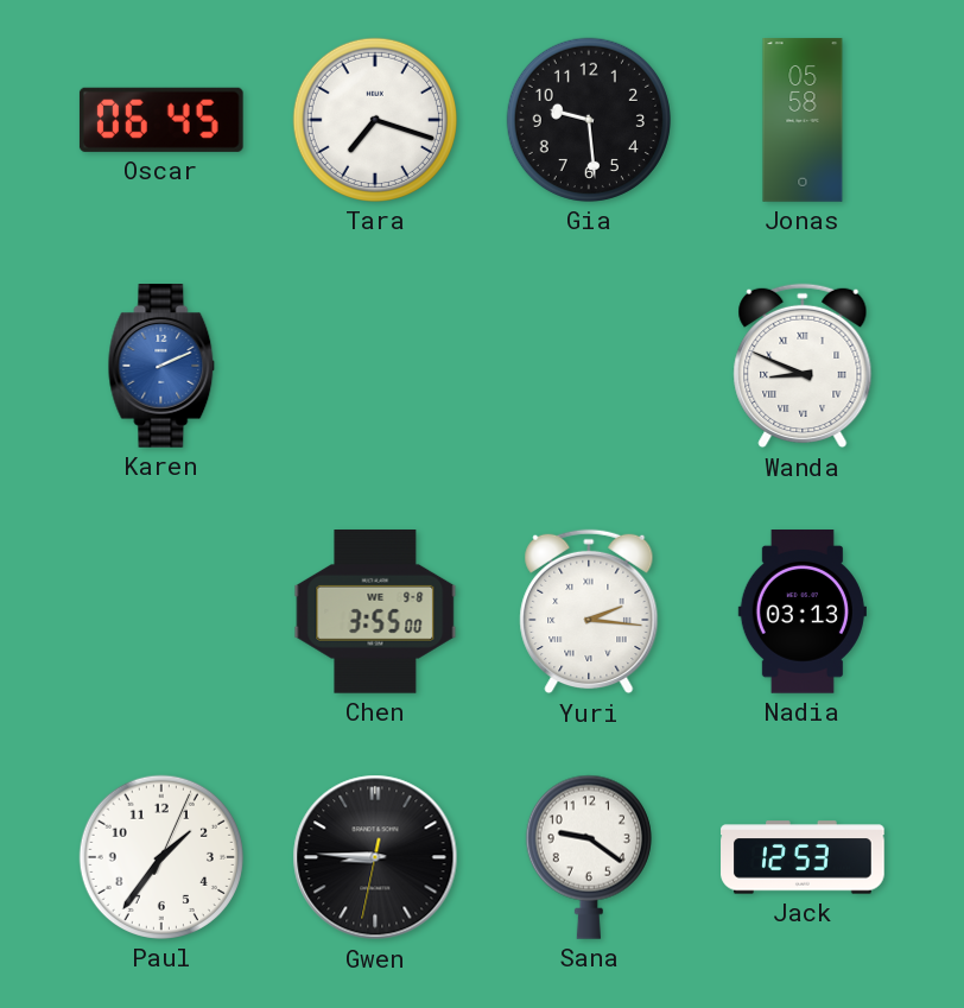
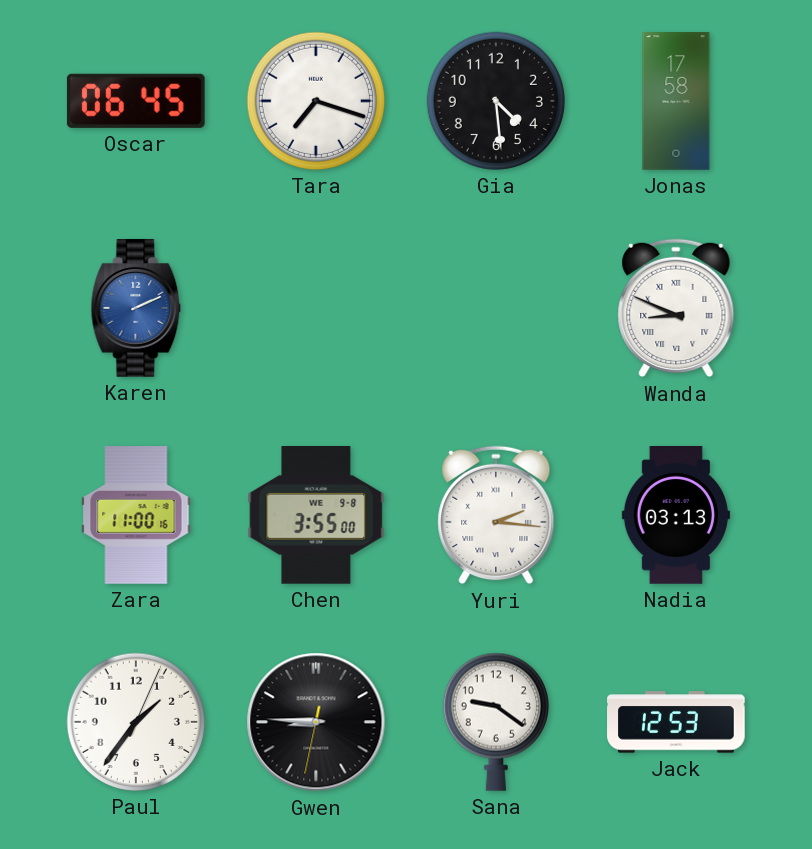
Gia: 9:29 -> 4:29
Jonas: 05:58 -> 17:58
Zara: none -> 11:00
